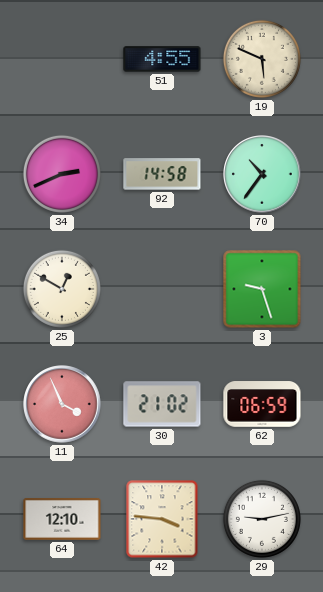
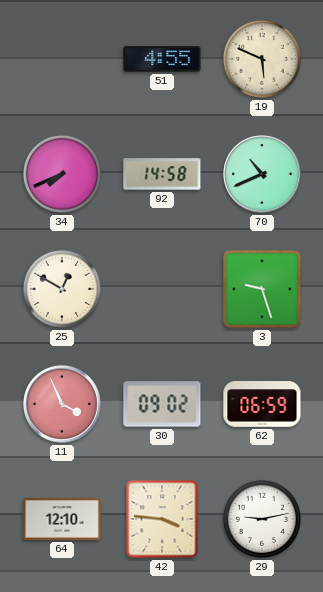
34: 2:41 -> 7:41
70: 10:36 -> 10:41
30: 21:02 -> 09:02
